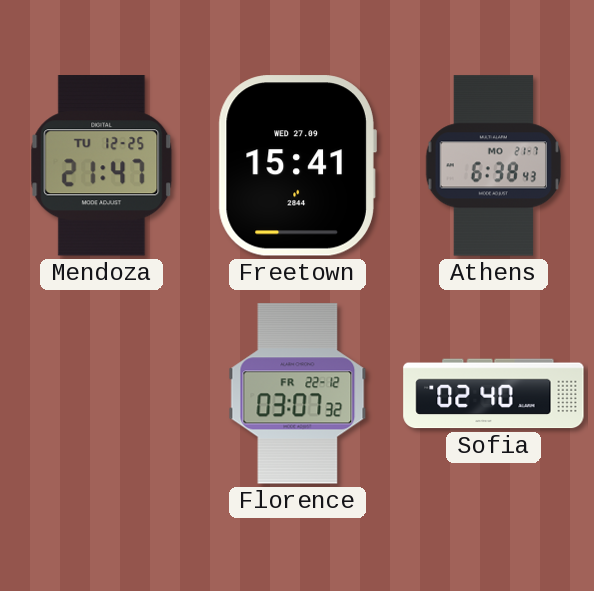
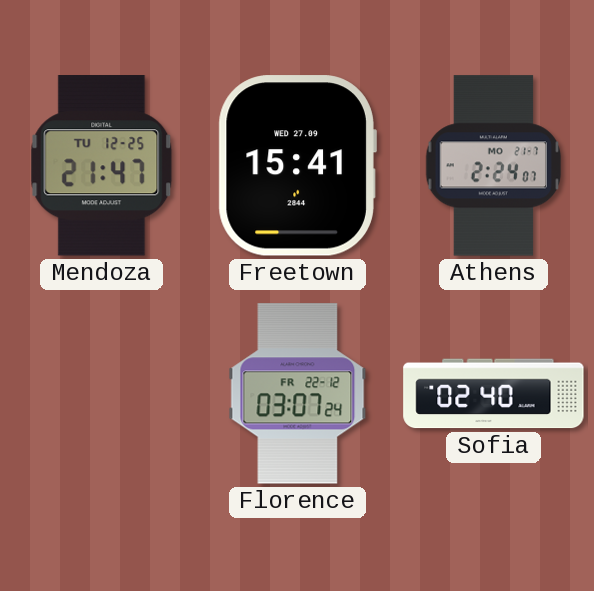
Athens: 6:38 -> 2:24
Florence: 03:07:32 -> 03:07:24
